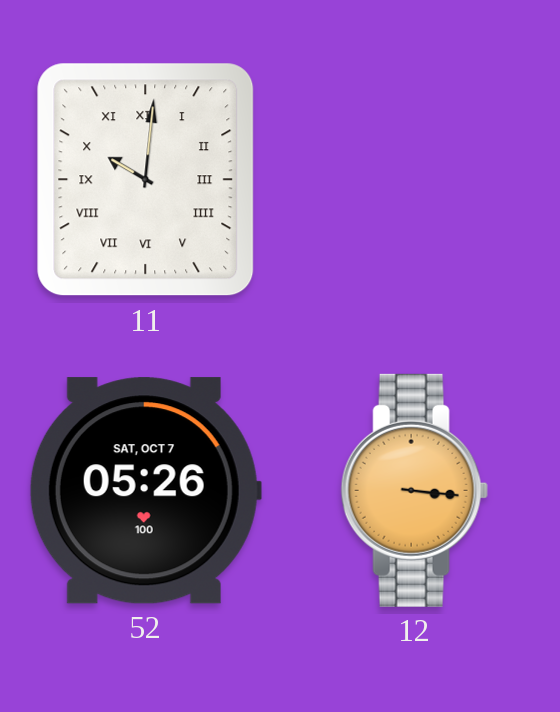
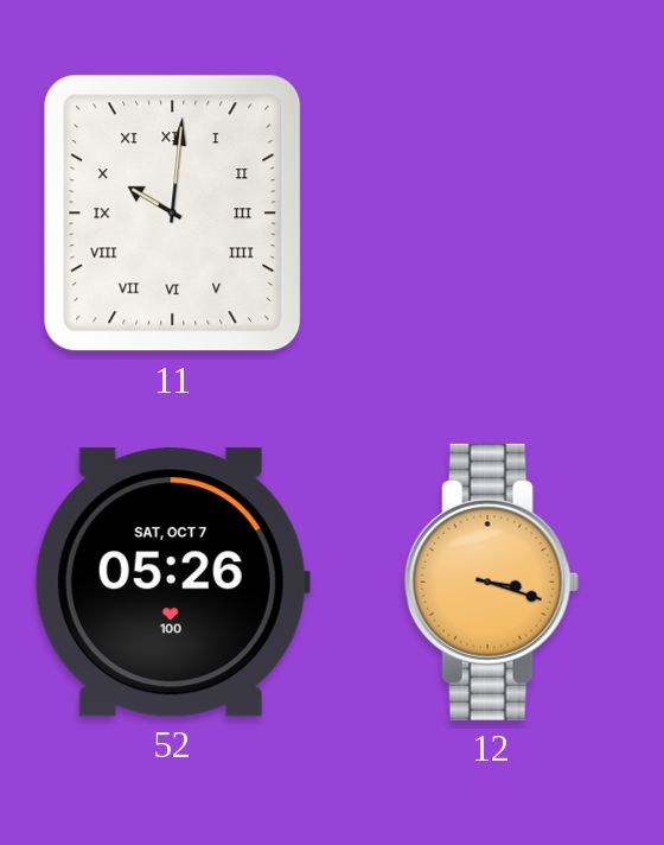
12: 3:16 -> 3:18
